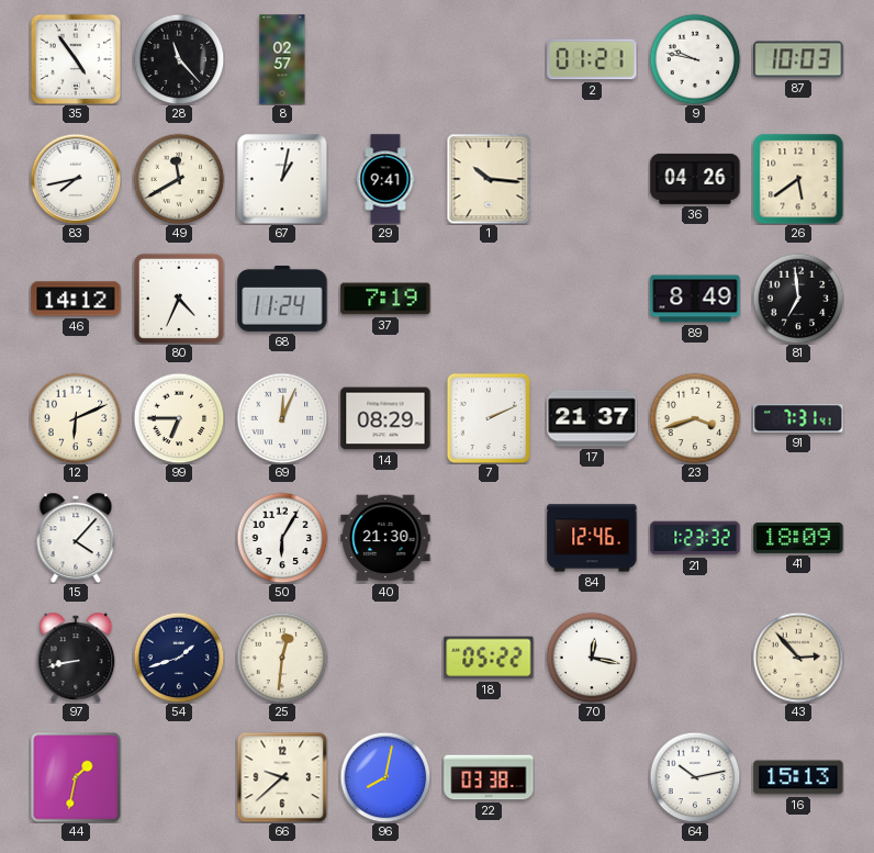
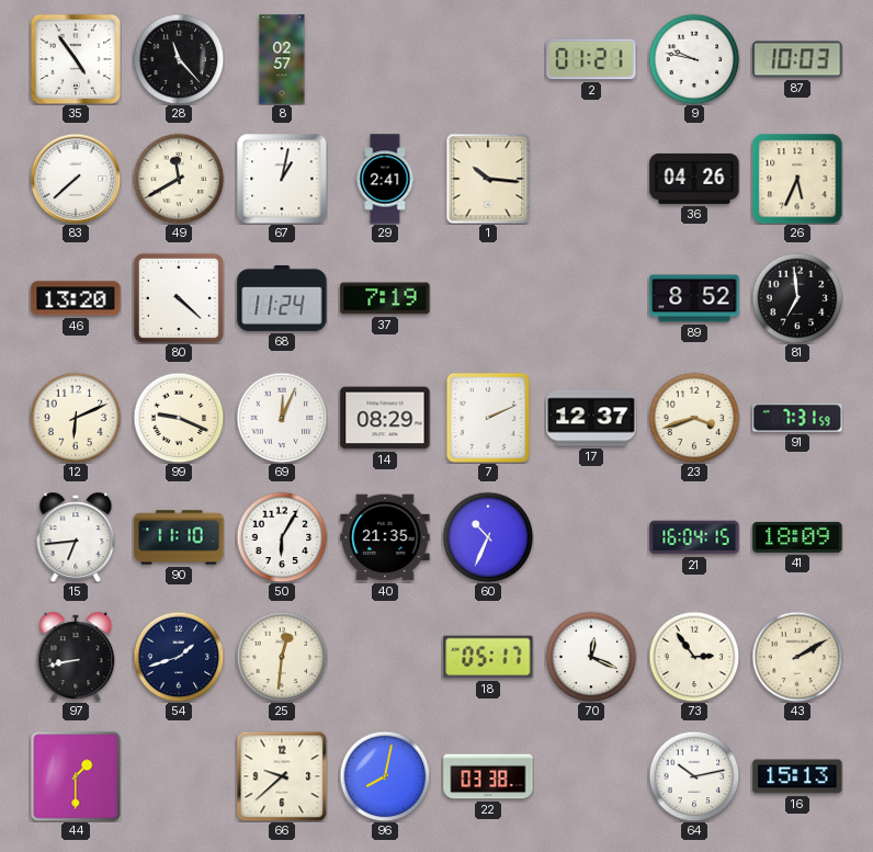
83: 7:43 -> 7:38
29: 9:41 -> 2:41
26: 5:39 -> 5:34
46: 14:12 -> 13:20
80: 4:34 -> 4:22
89: 8:49 -> 8:52
99: 6:45 -> 9:19
17: 21:37 -> 12:37
91: 7:31:41 -> 7:31:59
15: 4:07 -> 6:44
90: none -> 11:10
40: 21:30 -> 21:35
60: none -> 10:34
84: 12:46 -> none
21: 1:23 -> 16:04
18: 05:22 -> 05:17
70: 12:17 -> 12:19
73: none -> 2:54
43: 2:53 -> 2:10
44: 1:32 -> 1:30
